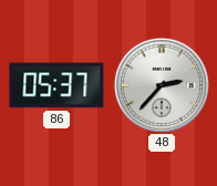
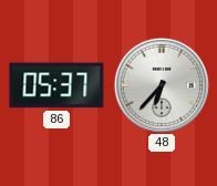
48: 2:37 -> 6:37
